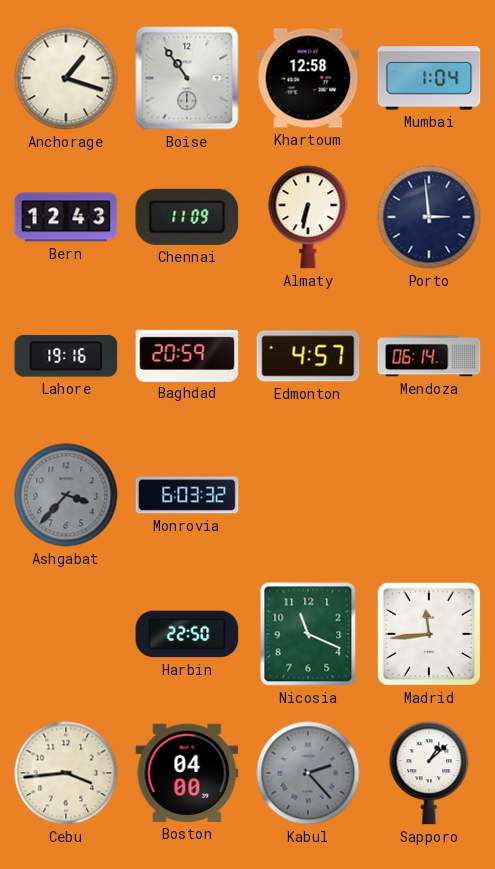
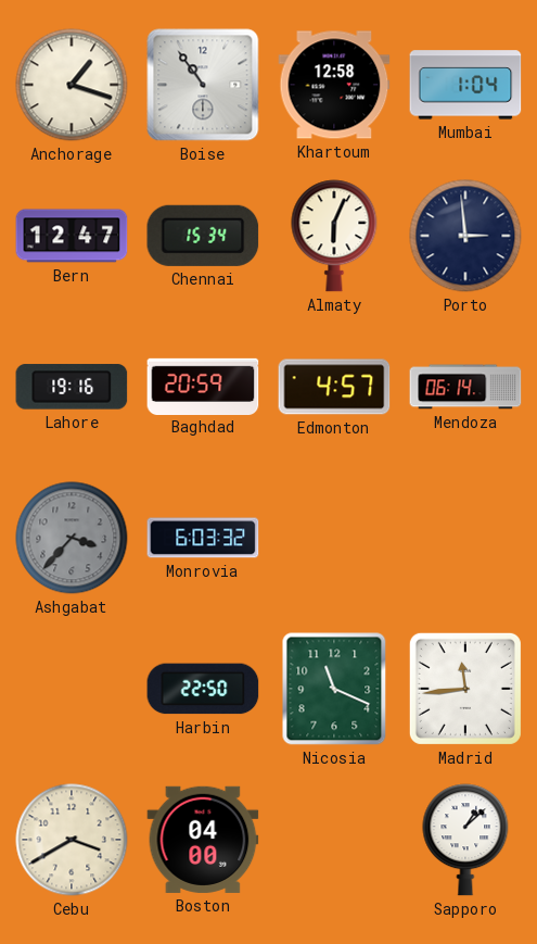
Bern: 12:43 -> 12:47
Chennai: 11:09 -> 15:34
Almaty: 6:32 -> 6:04
Cebu: 3:44 -> 3:40
Kabul: 2:23 -> none
